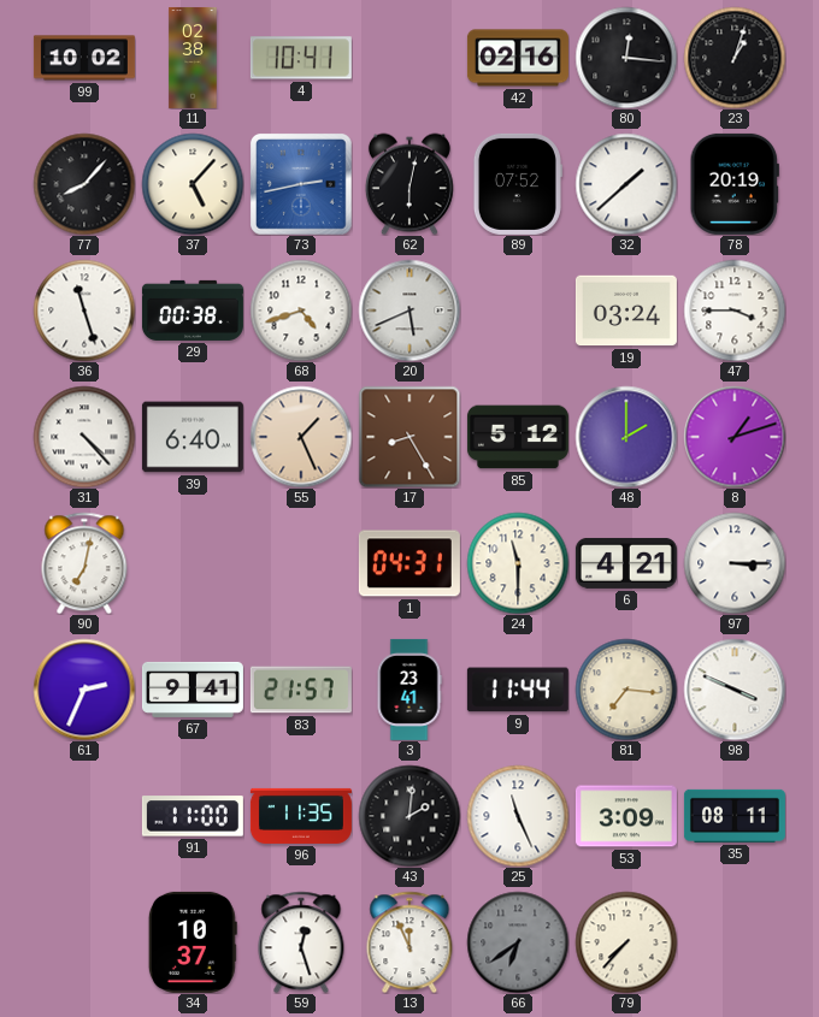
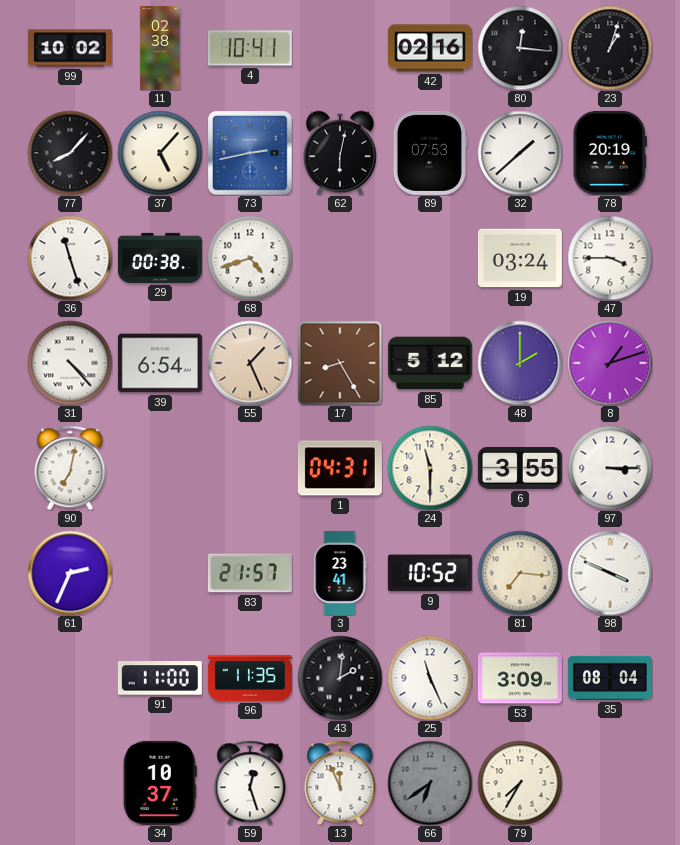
89: 07:52 -> 07:53
20: 5:41 -> none
39: 6:40 -> 6:54
6: 4:21 -> 3:55
67: 9:41 -> none
9: 11:44 -> 10:52
35: 08:11 -> 08:04
79: 7:37 -> 7:35
